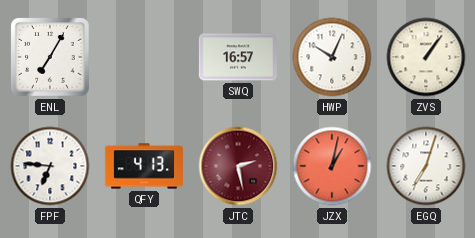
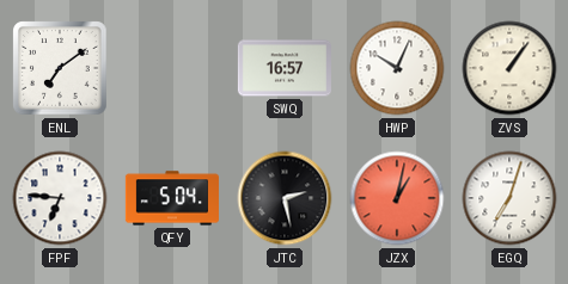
ENL: 7:05 -> 7:09
QFY: 4:13 -> 5:04
JTC dial: burgundy -> black
